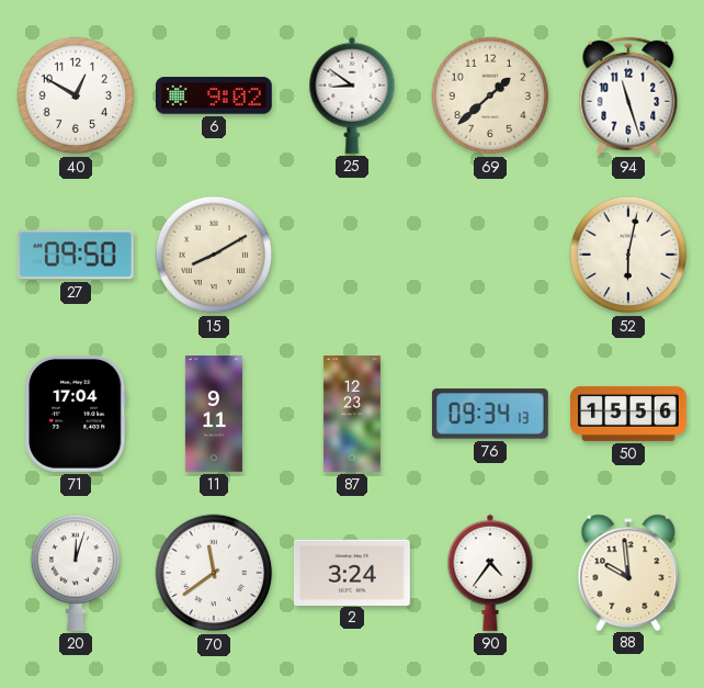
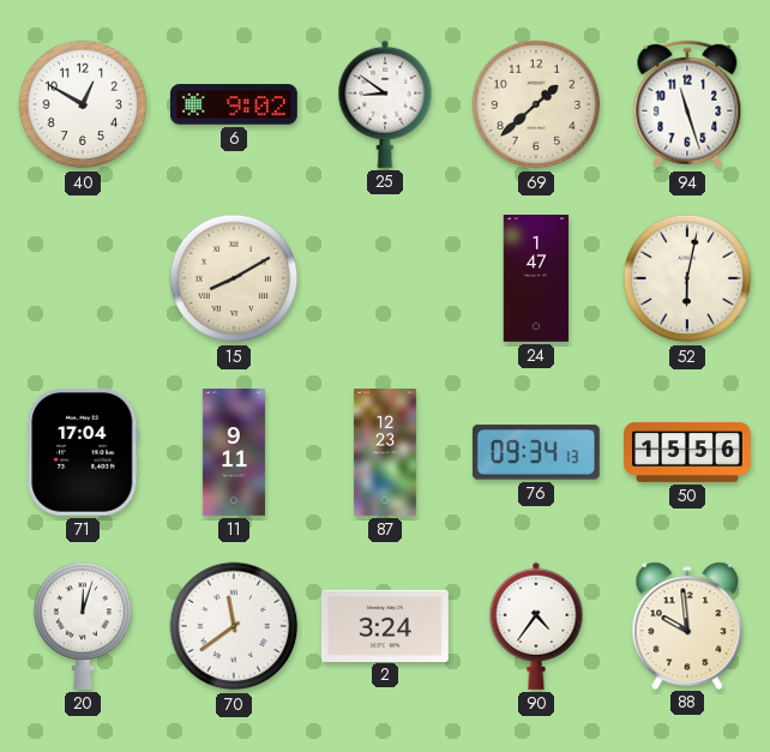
27: 09:50 -> none
24: none -> 1:47
